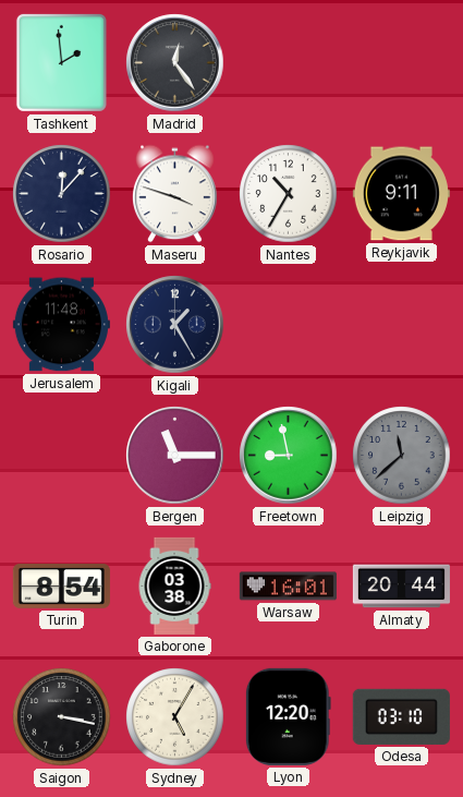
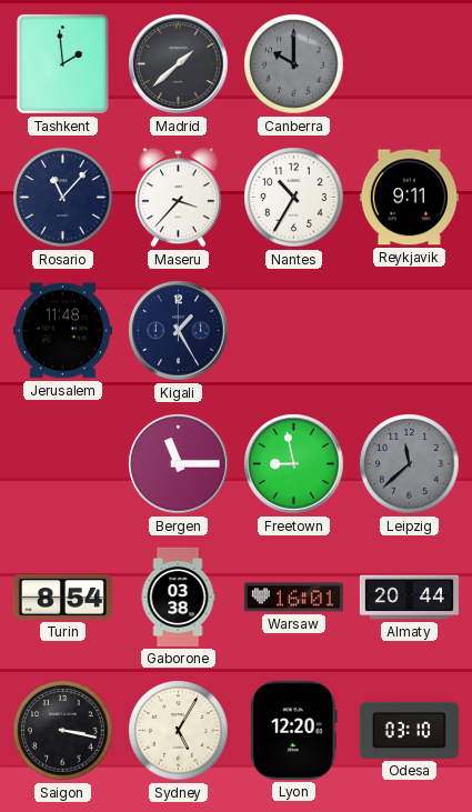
Madrid: 12:24 -> 1:38
Canberra: none -> 10:00
Rosario: 12:07 -> 11:07
Maseru: 3:48 -> 3:37
